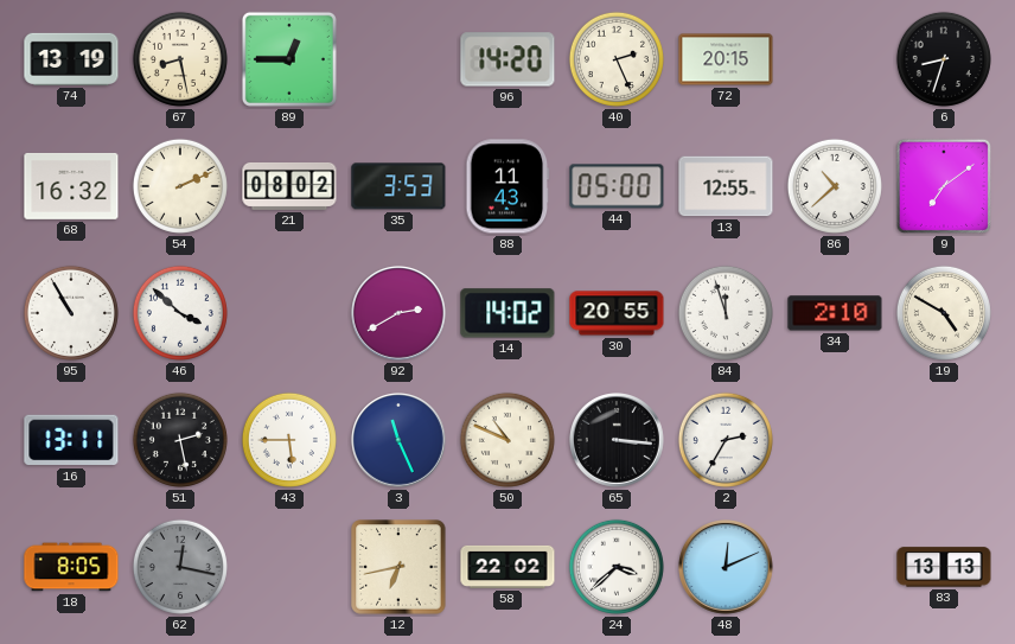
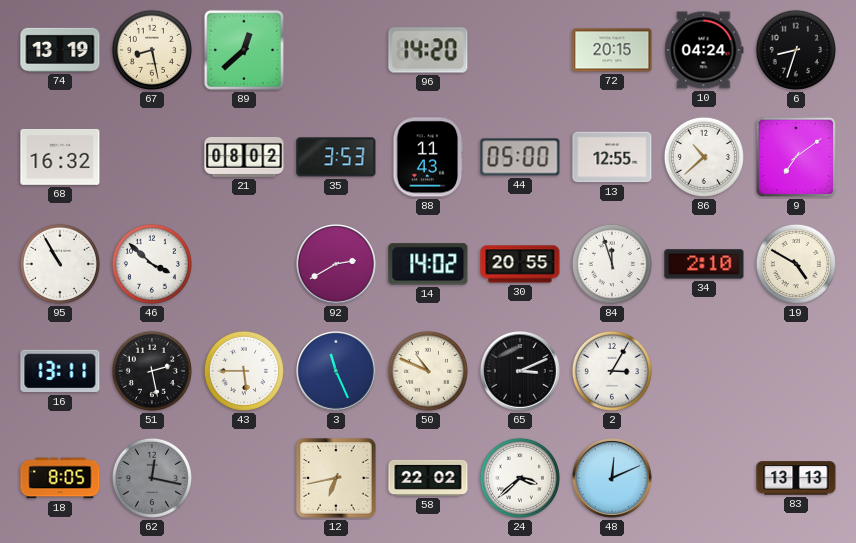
89: 12:45 -> 12:38
40: 2:26 -> none
10: none -> 04:24
54: 2:11 -> none
65: 3:16 -> 3:11
2: 2:35 -> 3:05
